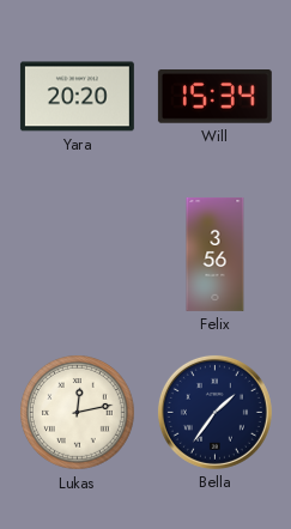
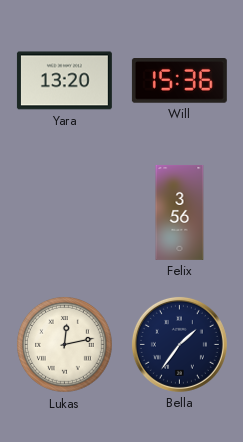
Yara: 20:20 -> 13:20
Will: 15:34 -> 15:36
